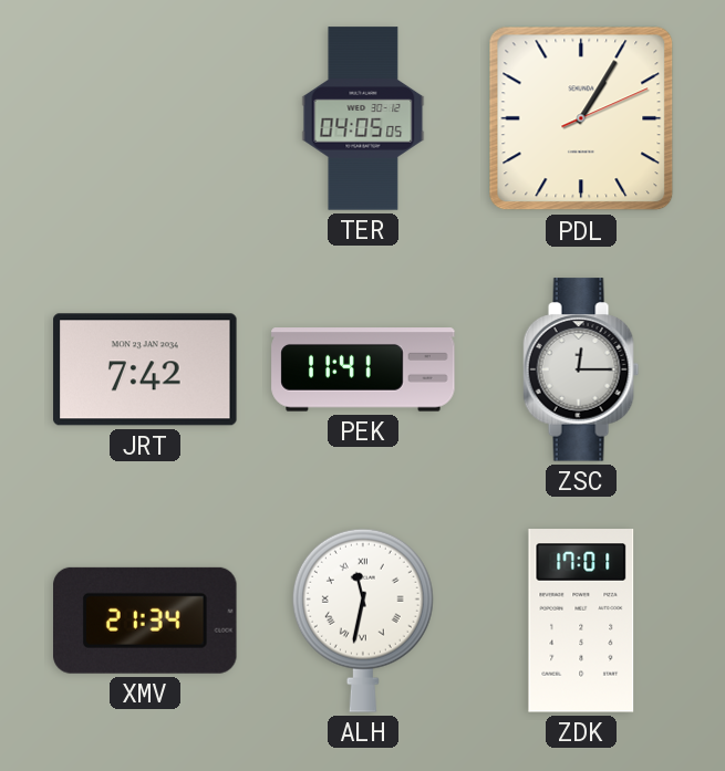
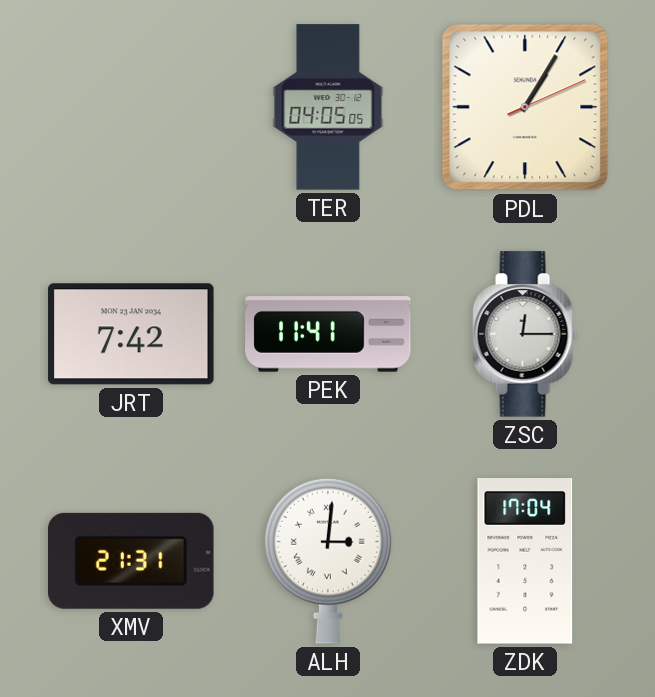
XMV: 21:34 -> 21:31
ALH: 11:32 -> 3:01
ZDK: 17:01 -> 17:04
